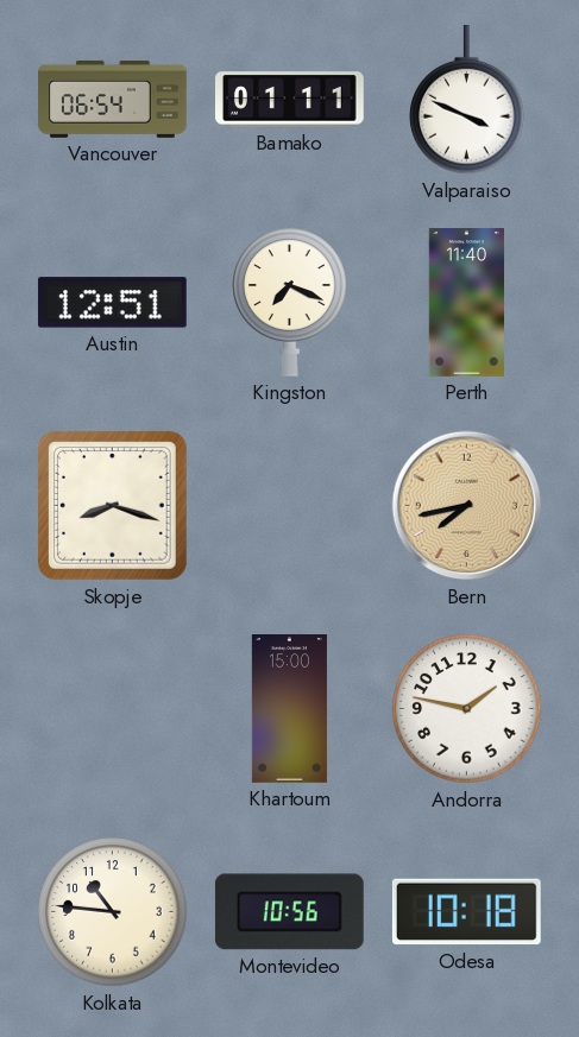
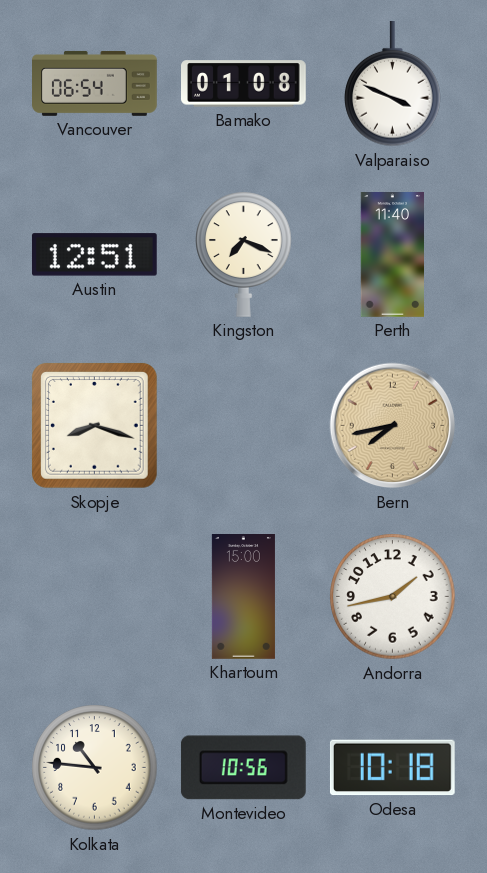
Bamako: 01:11 -> 01:08
Andorra: 1:47 -> 1:43
